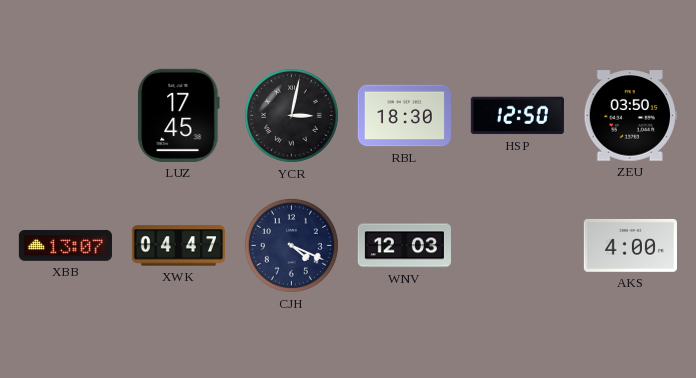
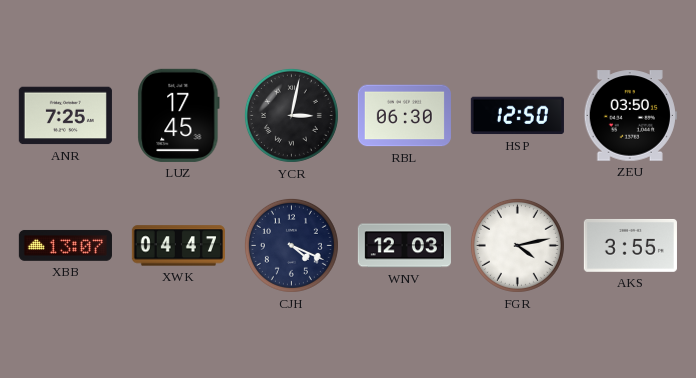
ANR: none -> 7:25
RBL: 18:30 -> 06:30
FGR: none -> 4:13
AKS: 4:00 -> 3:55
